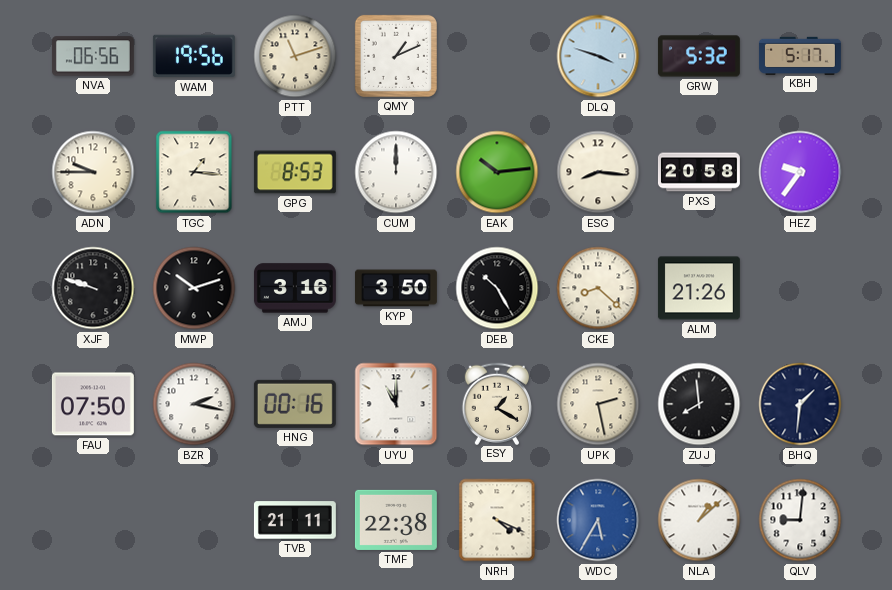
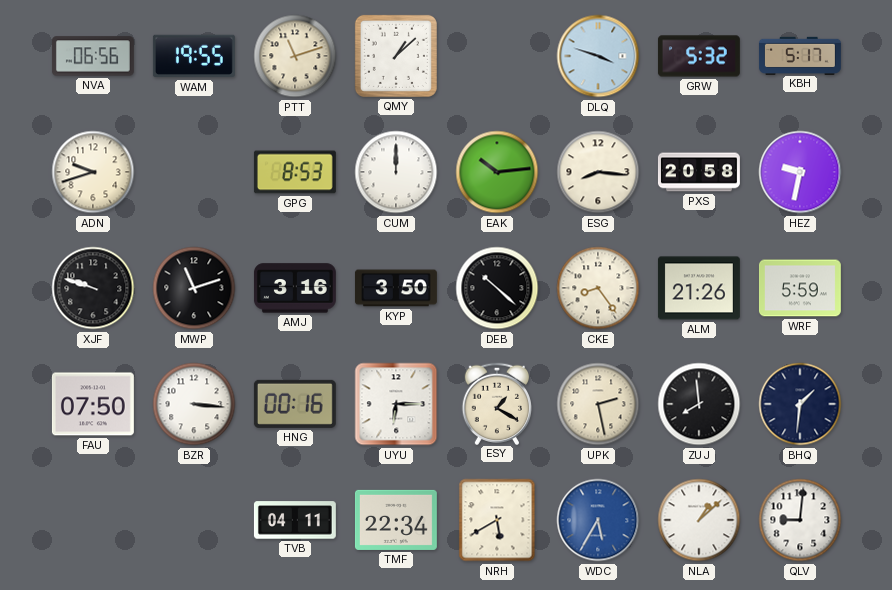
WAM: 19:56 -> 19:55
QMY: 1:11 -> 1:08
ADN: 9:45 -> 9:42
TGC: 1:16 -> none
HEZ: 9:36 -> 9:32
MWP: 10:12 -> 11:12
DEB: 10:25 -> 10:22
CKE: 8:22 -> 8:24
WRF: none -> 5:59
BZR: 2:17 -> 3:16
UYU: 11:00 -> 6:15
TVB: 21:11 -> 04:11
TMF: 22:38 -> 22:34
NRH: 4:19 -> 5:40
